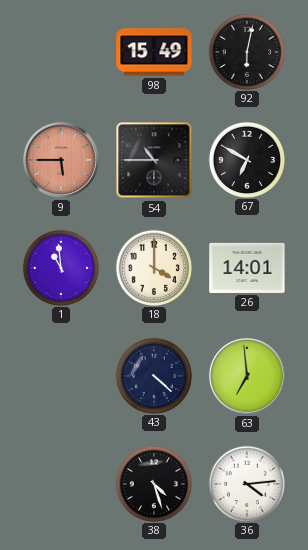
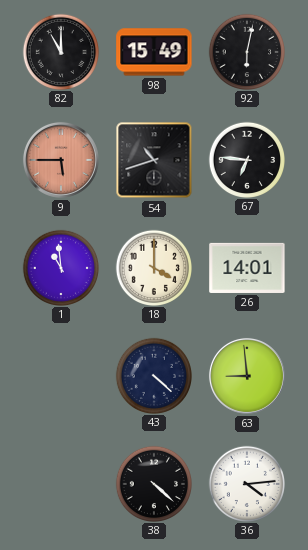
82: none -> 11:00
54: 10:45 -> 10:42
67: 6:50 -> 6:46
63: 6:59 -> 8:59
38: 4:27 -> 4:22
